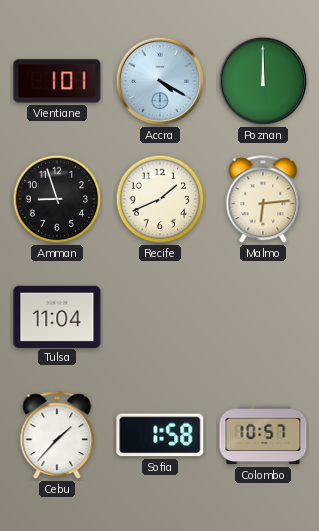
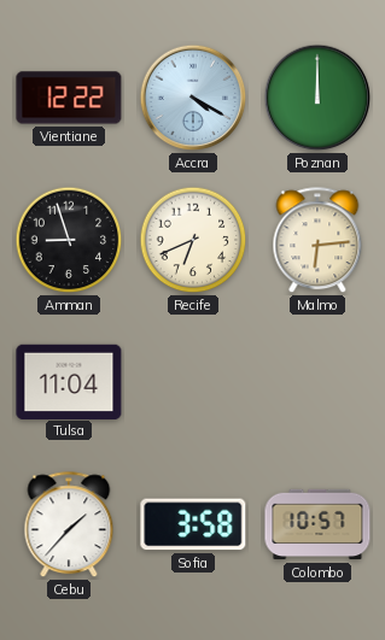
Vientiane: 1:01 -> 12:22
Recife: 1:41 -> 6:41
Sofia: 1:58 -> 3:58
